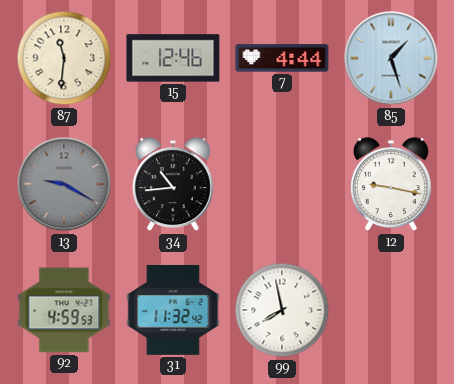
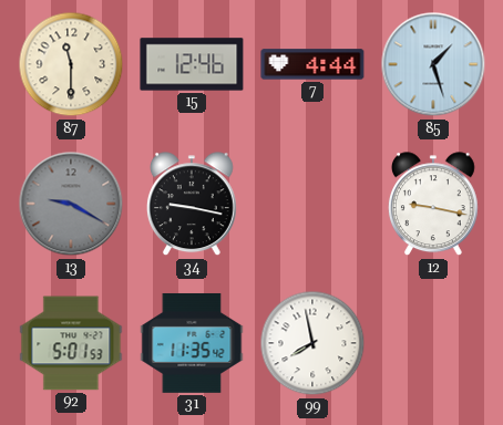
87: 11:31 -> 11:30
34: 10:44 -> 9:17
92: 4:59 -> 5:01
31: 11:32 -> 11:35
